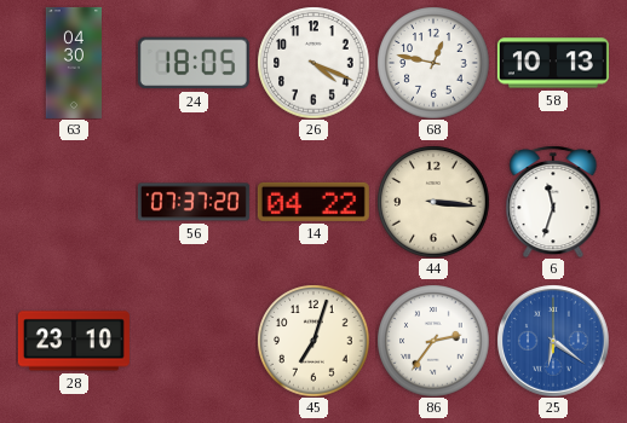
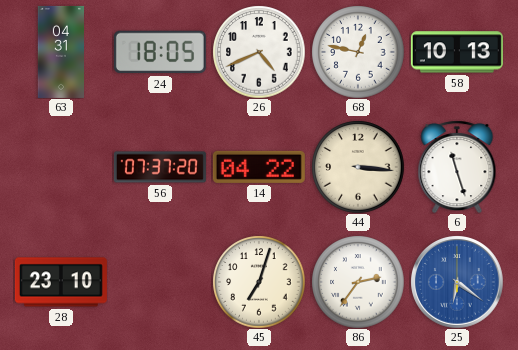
63: 04:30 -> 04:31
26: 4:19 -> 4:41
6: 11:33 -> 11:27
